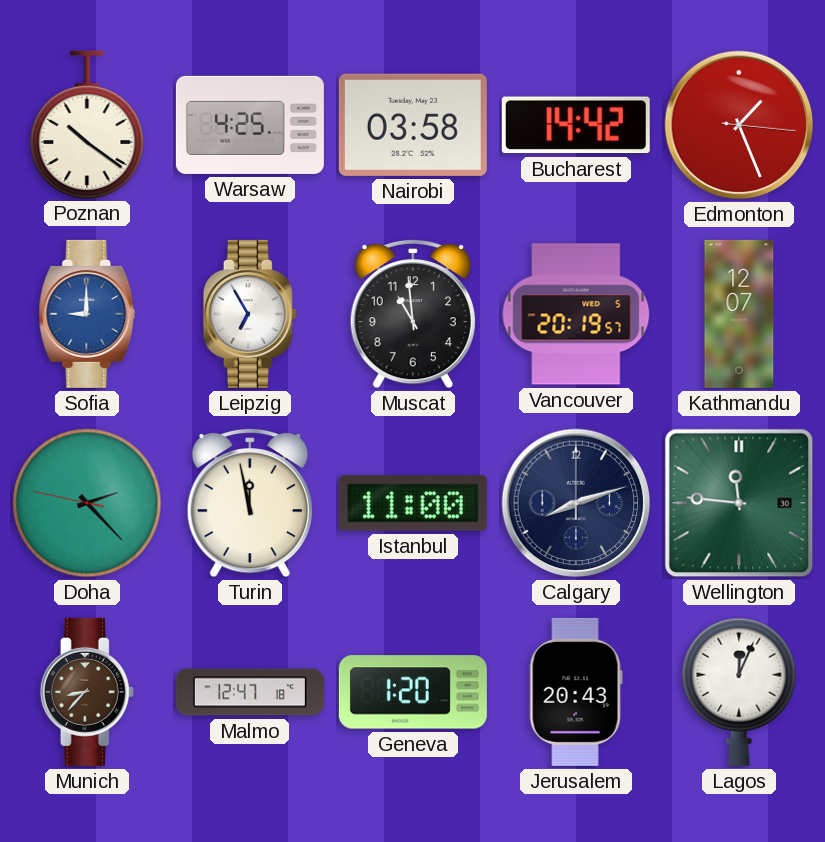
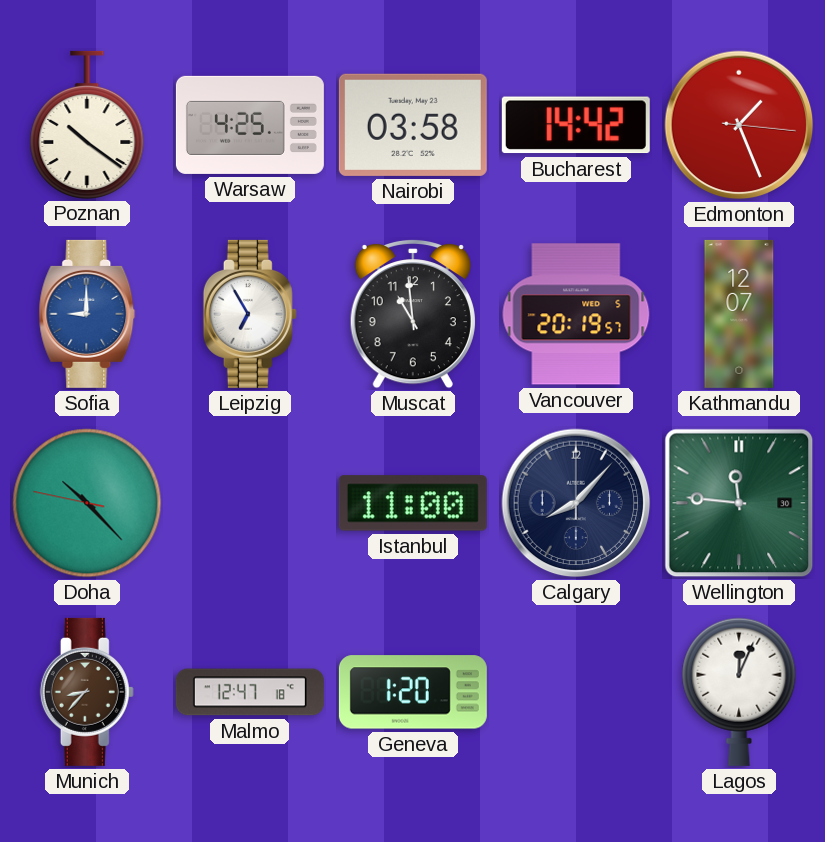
Doha: 2:22 -> 10:22
Turin: 11:58 -> none
Calgary: 8:12 -> 8:07
Jerusalem: 20:43 -> none
